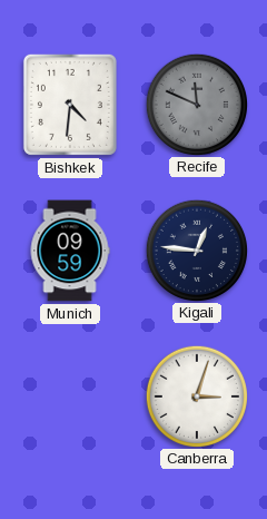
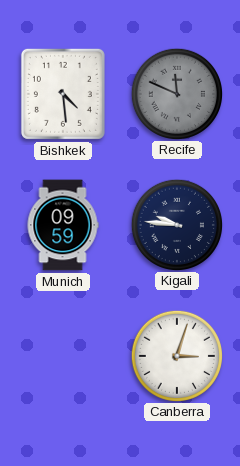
Bishkek: 4:31 -> 4:29
Kigali: 12:46 -> 9:46
